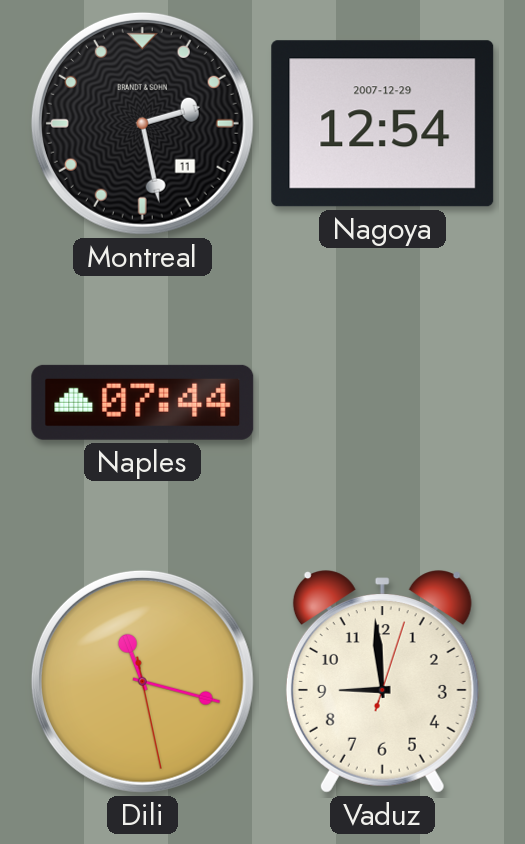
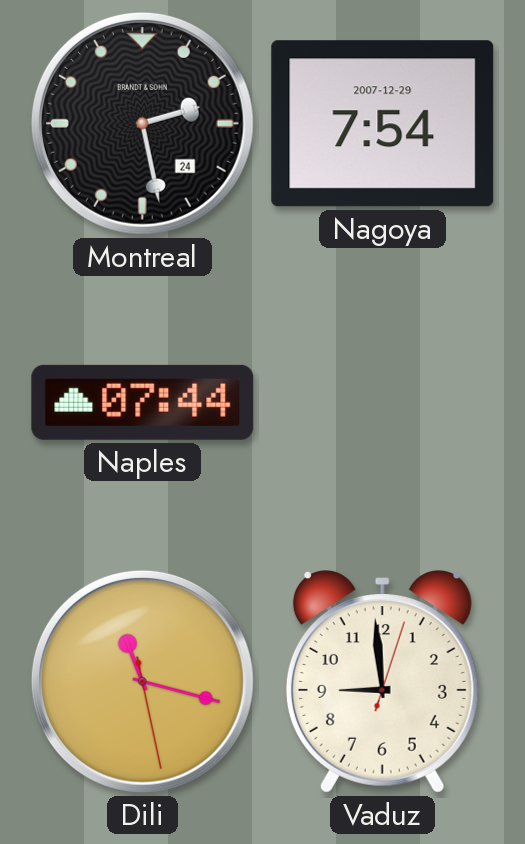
Montreal date: 11 -> 24
Nagoya: 12:54 -> 7:54
